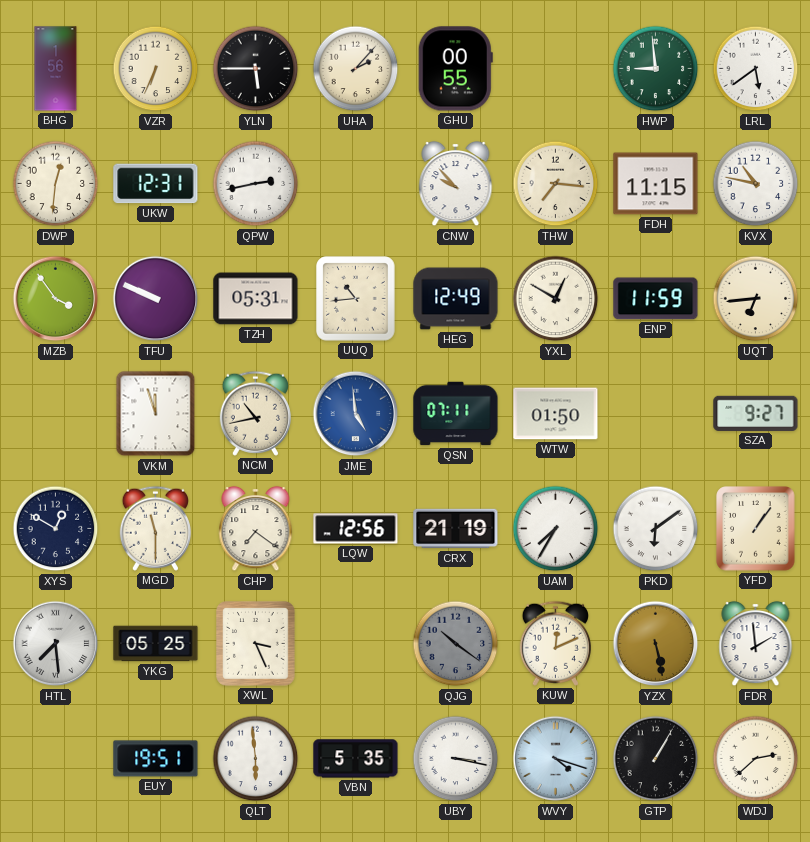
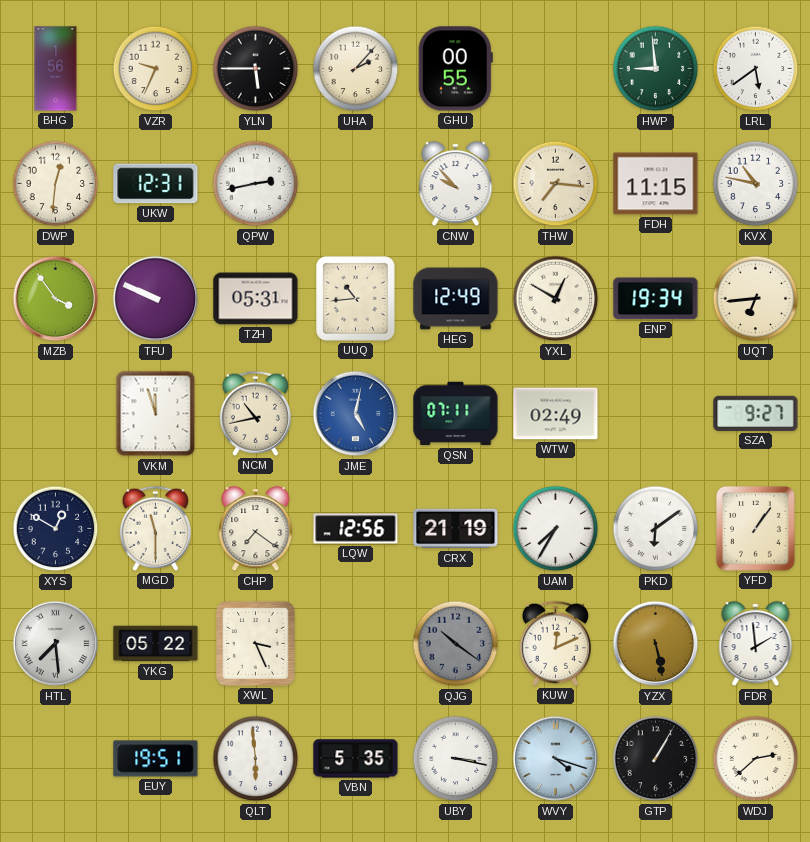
VZR: 6:34 -> 9:34
ENP: 11:59 -> 19:34
JME: 4:59 -> 5:02
WTW: 01:50 -> 02:49
YKG: 05:25 -> 05:22
